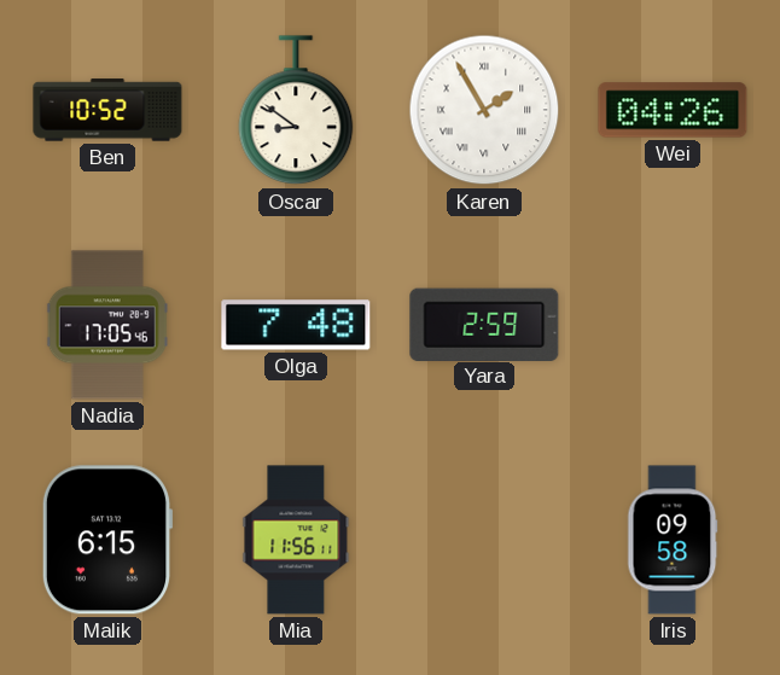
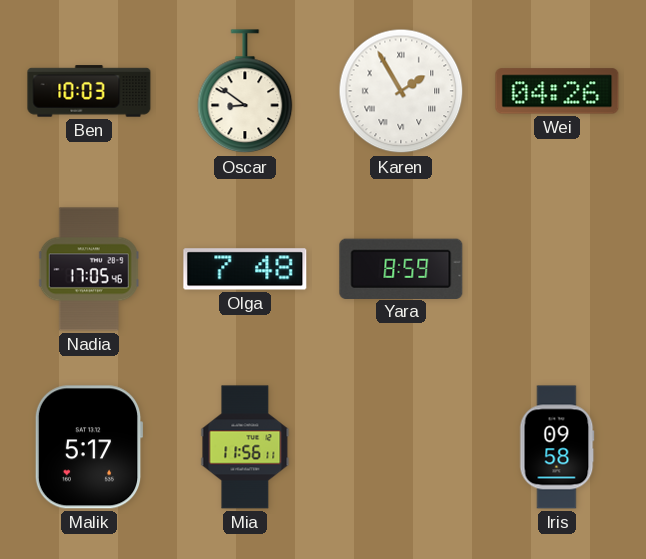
Ben: 10:52 -> 10:03
Yara: 2:59 -> 8:59
Malik: 6:15 -> 5:17
